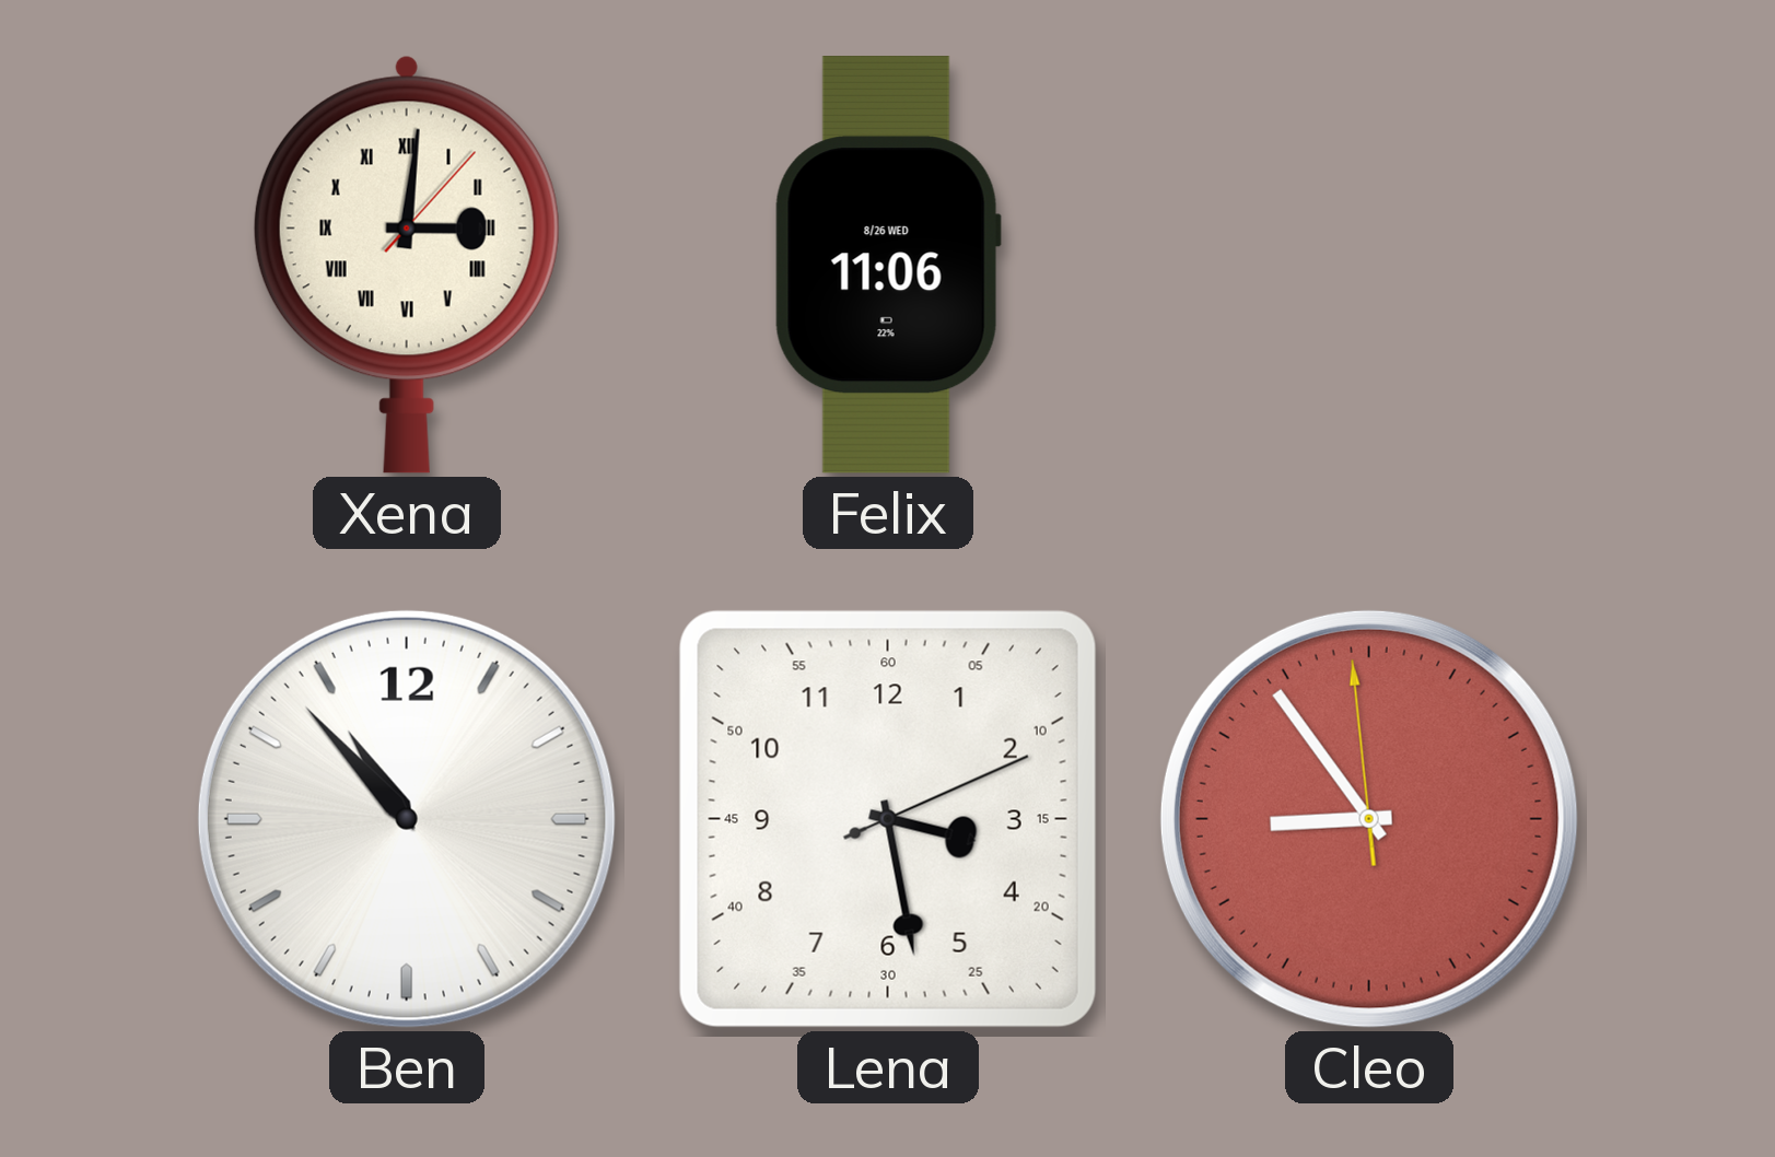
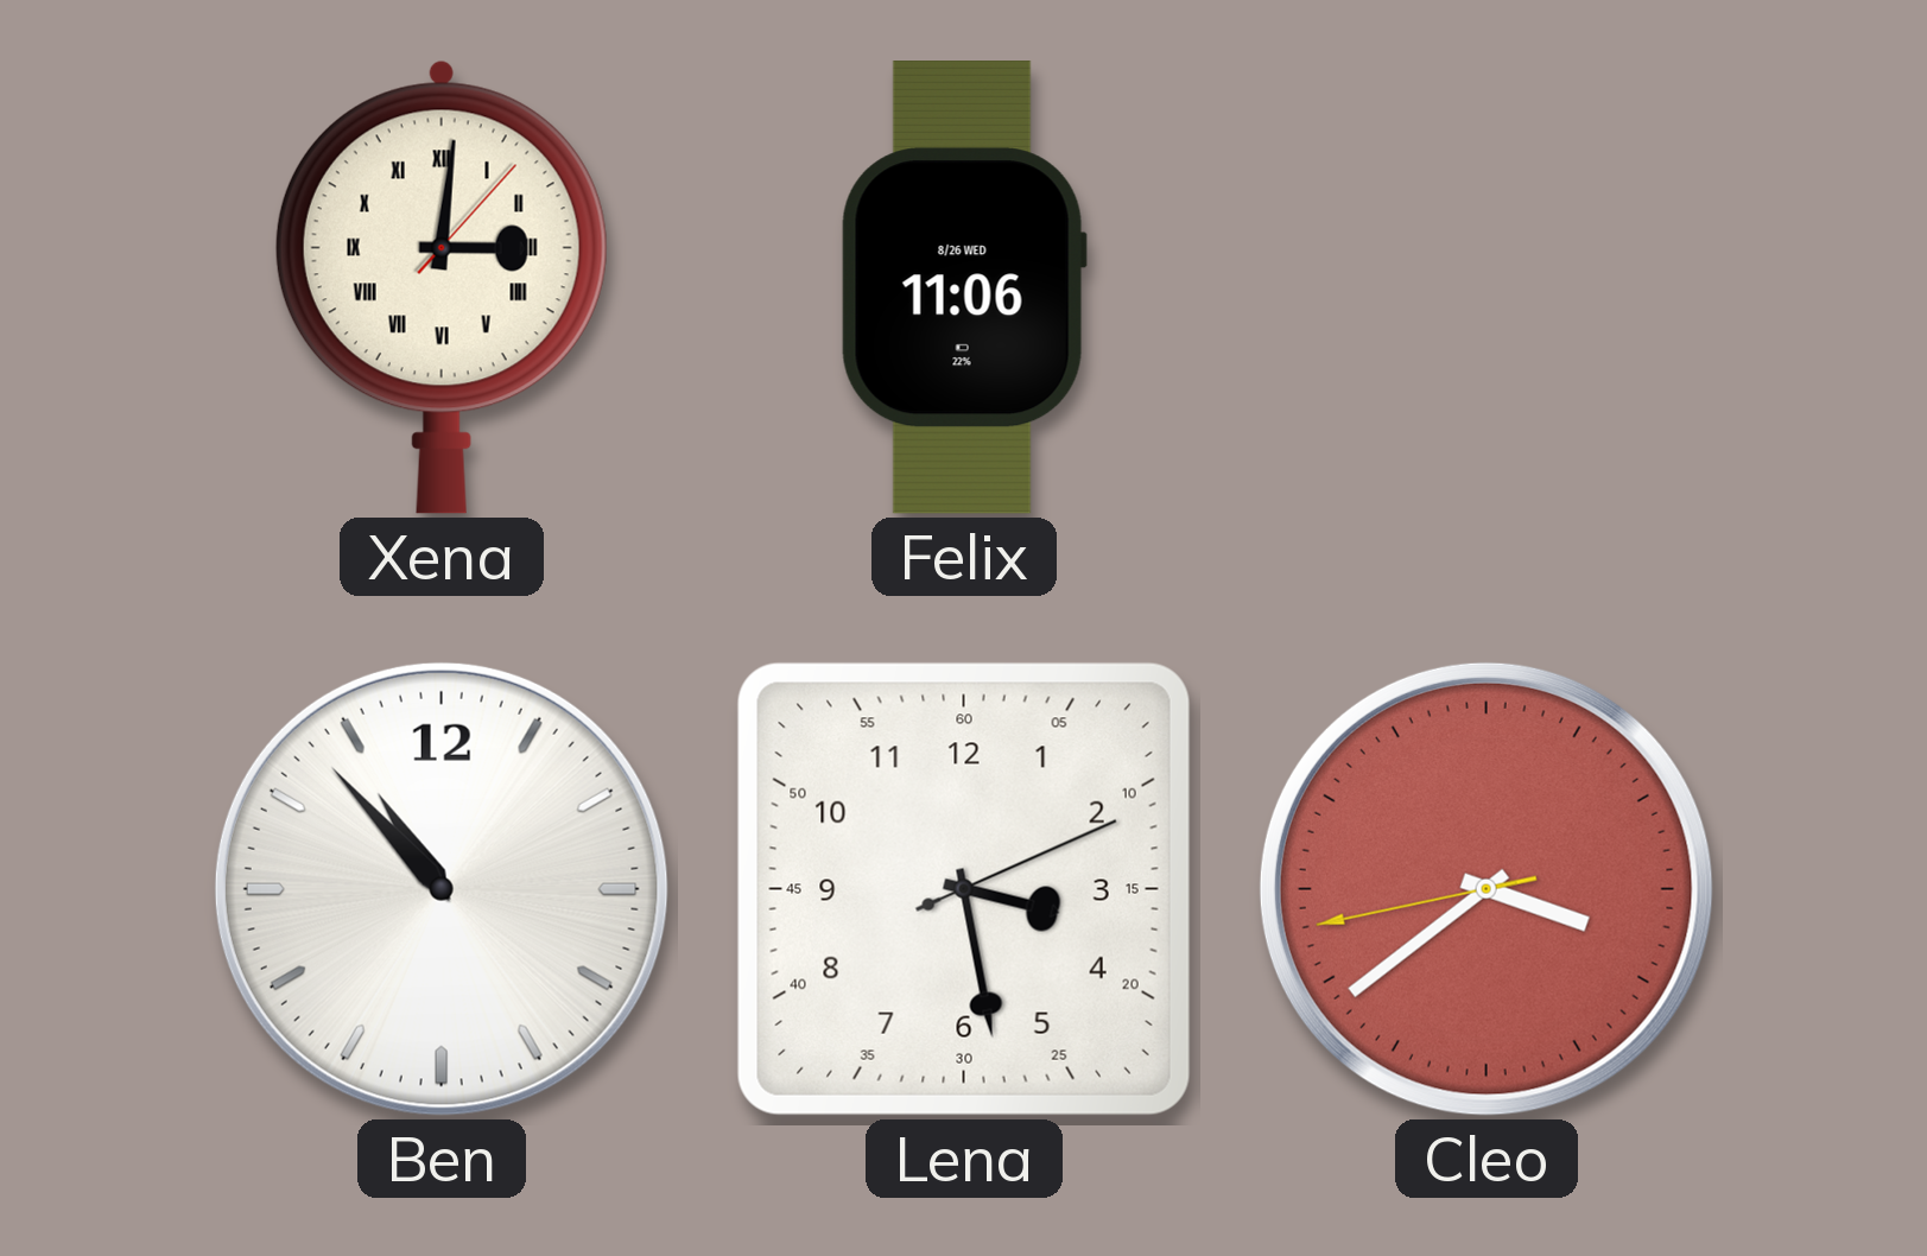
Cleo: 8:53 -> 3:38
